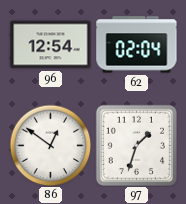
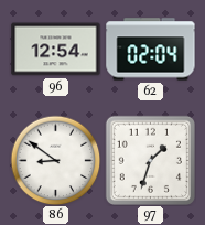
86: 12:51 -> 8:51
